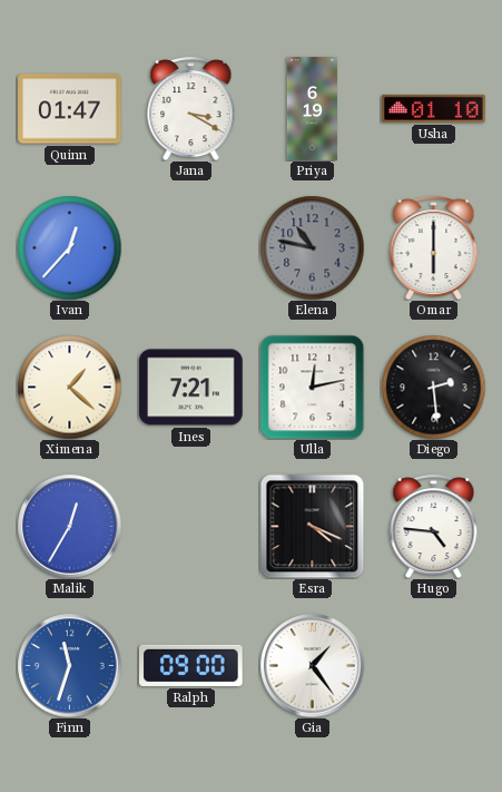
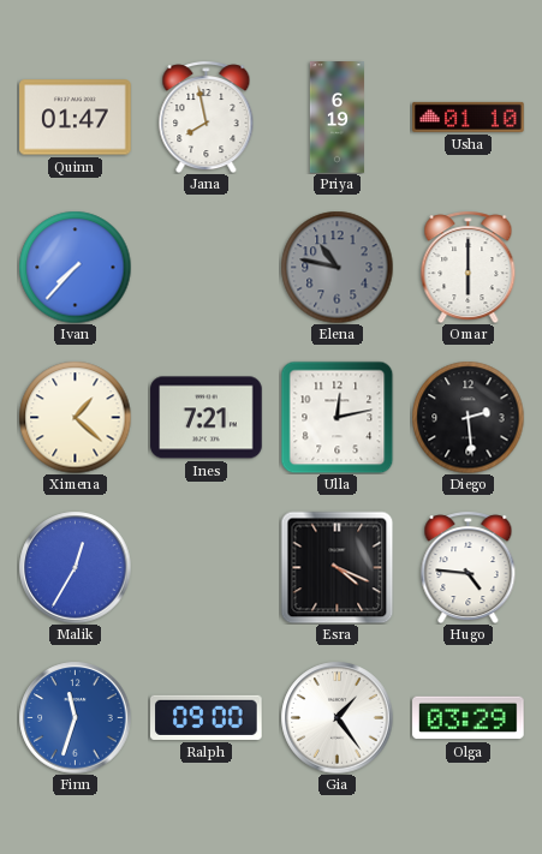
Jana: 3:20 -> 7:58
Ivan: 12:37 -> 7:37
Olga: none -> 03:29
